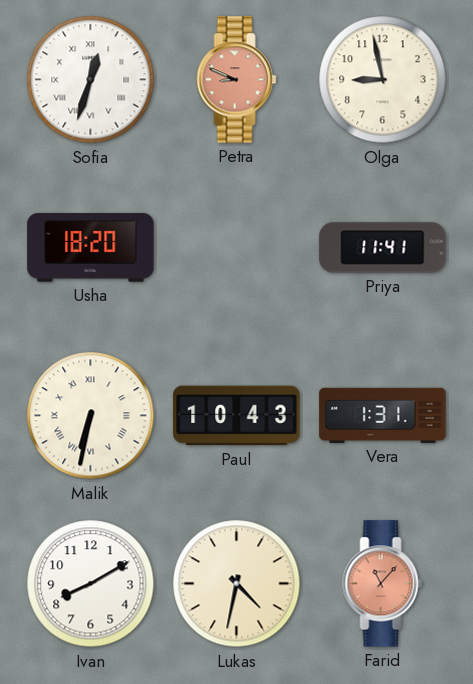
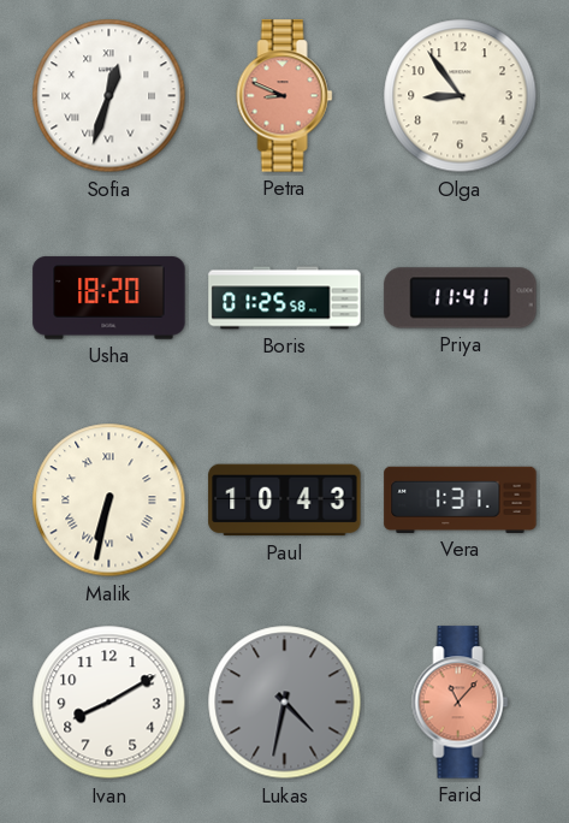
Olga: 8:58 -> 8:54
Boris: none -> 01:25
Lukas dial: cream -> grey
